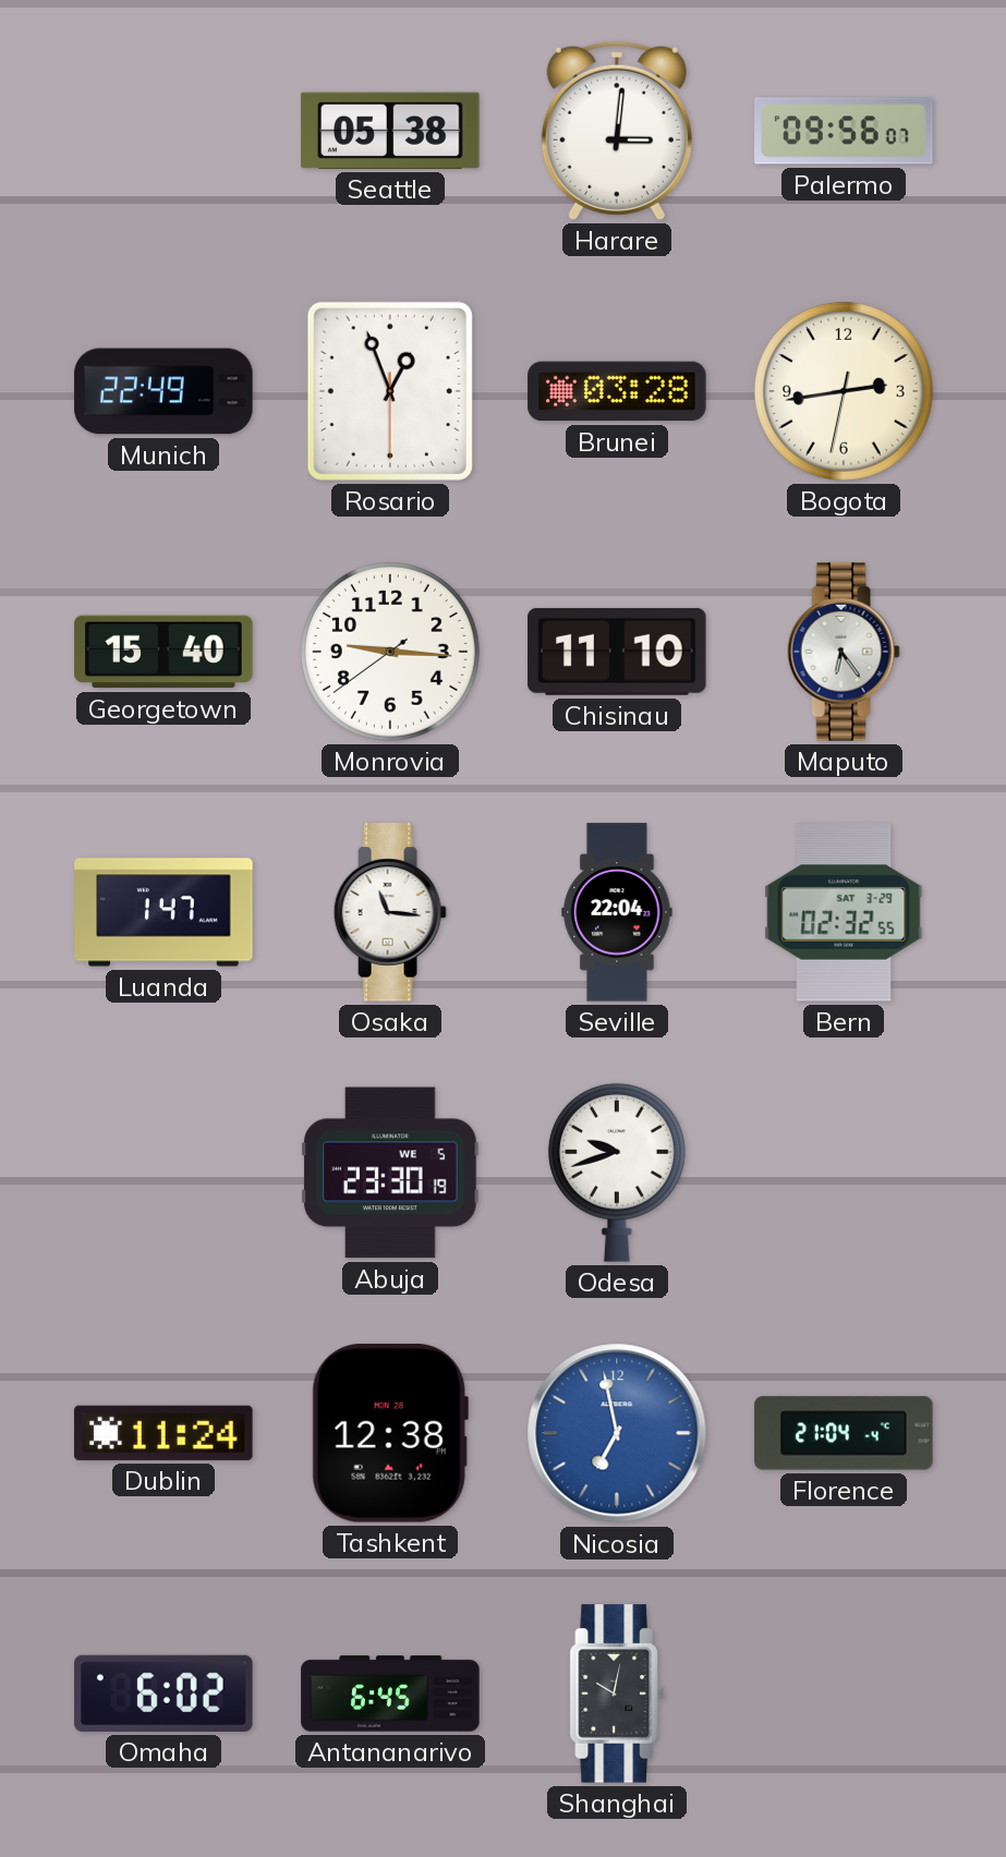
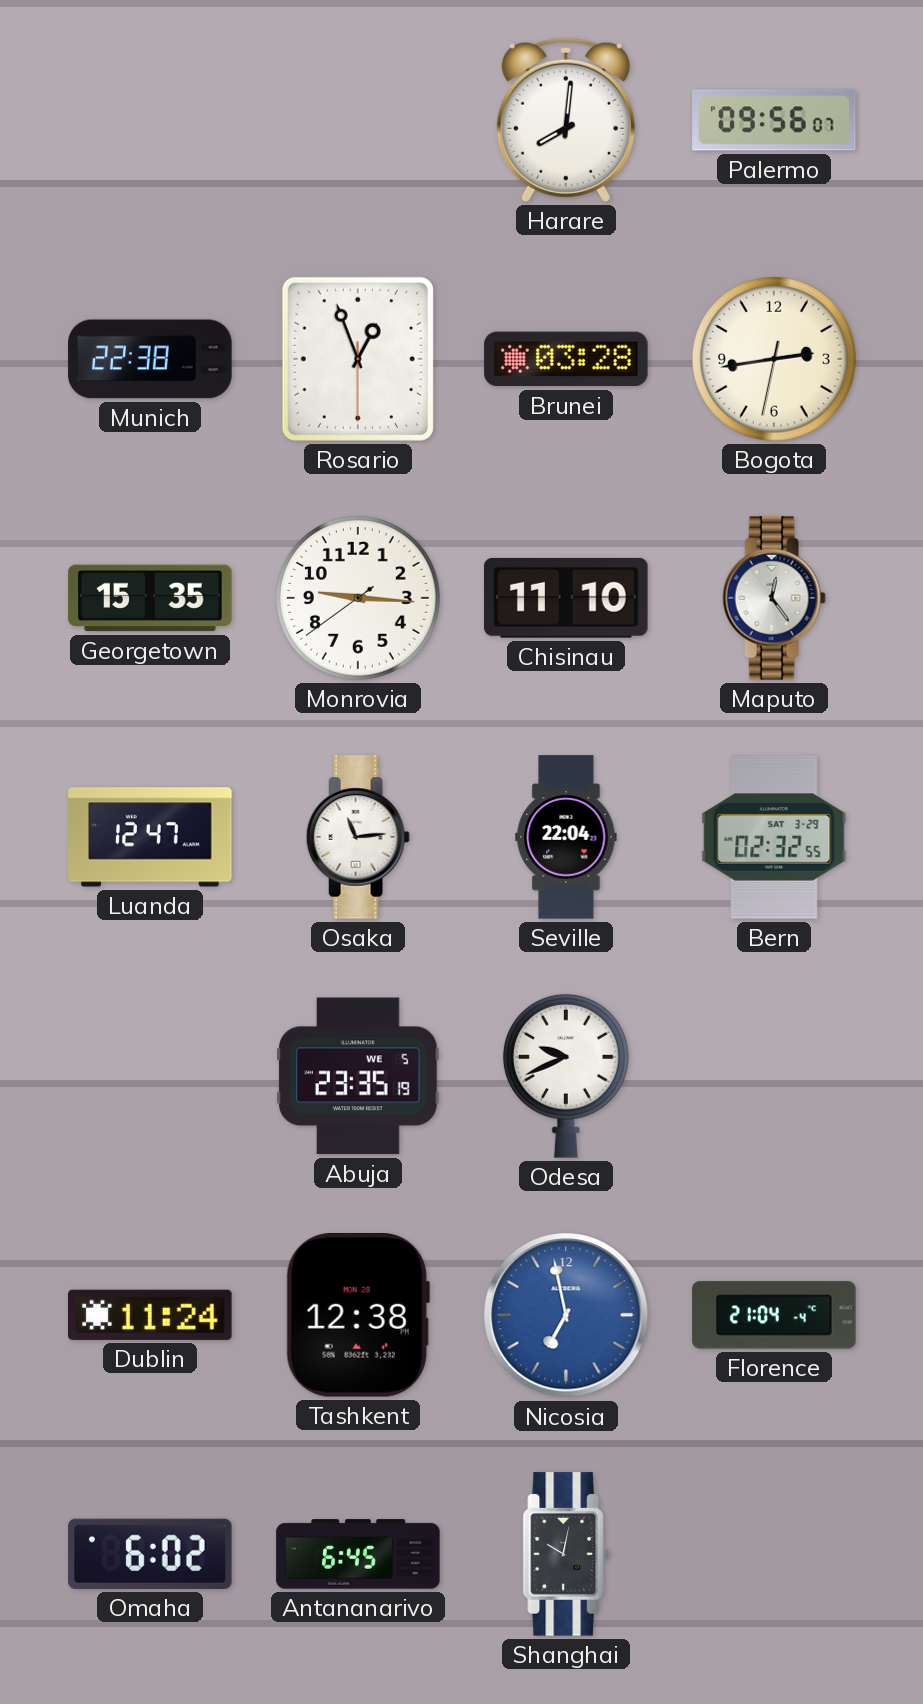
Seattle: 05:38 -> none
Harare: 3:01 -> 8:01
Munich: 22:49 -> 22:38
Georgetown: 15:40 -> 15:35
Maputo: 6:24 -> 12:24
Luanda: 1:47 -> 12:47
Osaka: 11:16 -> 11:14
Abuja: 23:30 -> 23:35
Odesa: 9:42 -> 9:41
